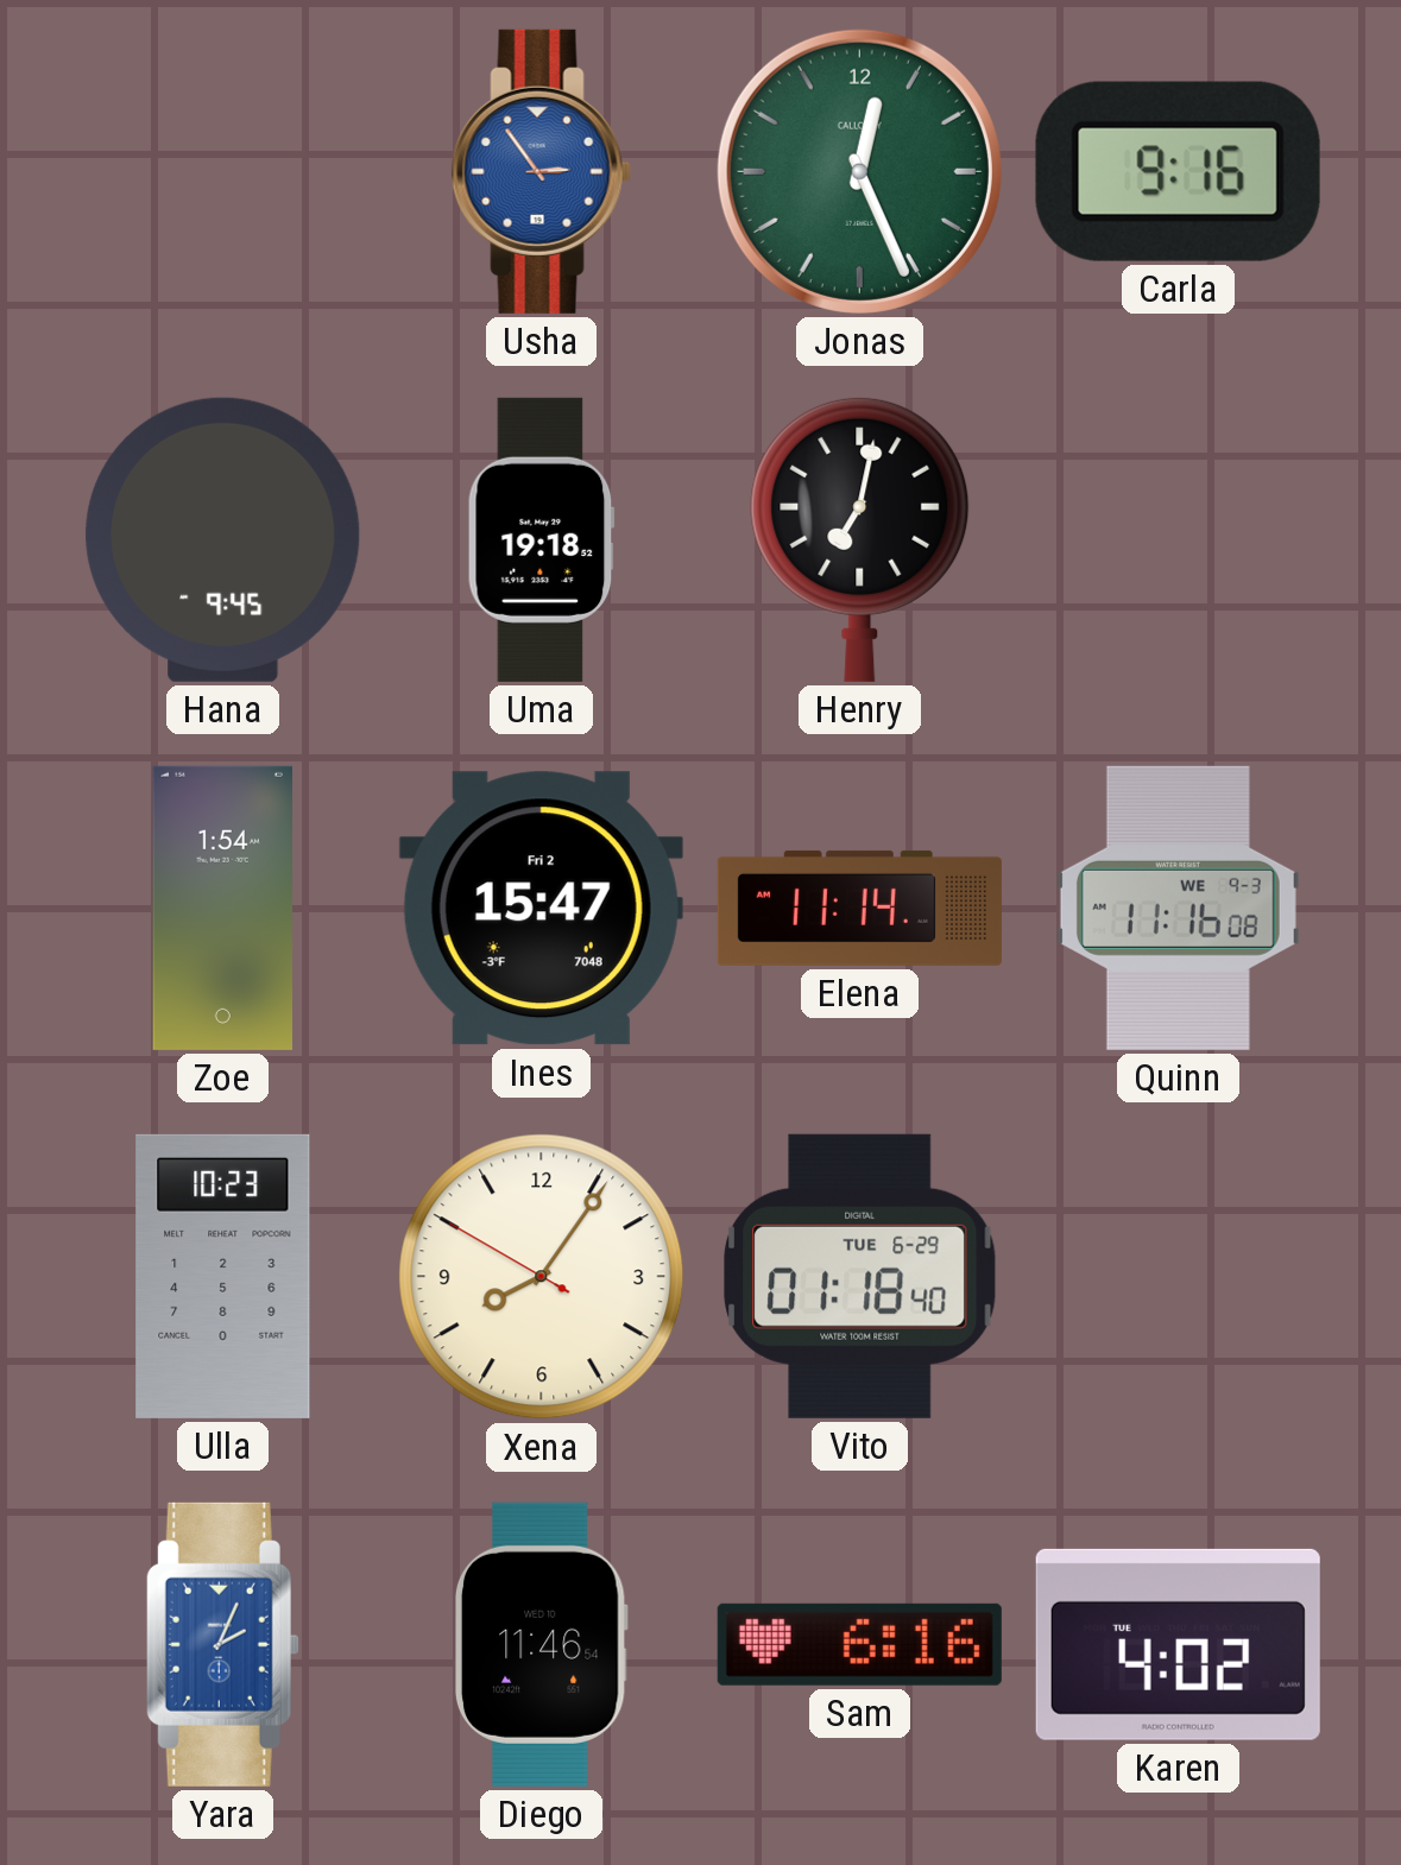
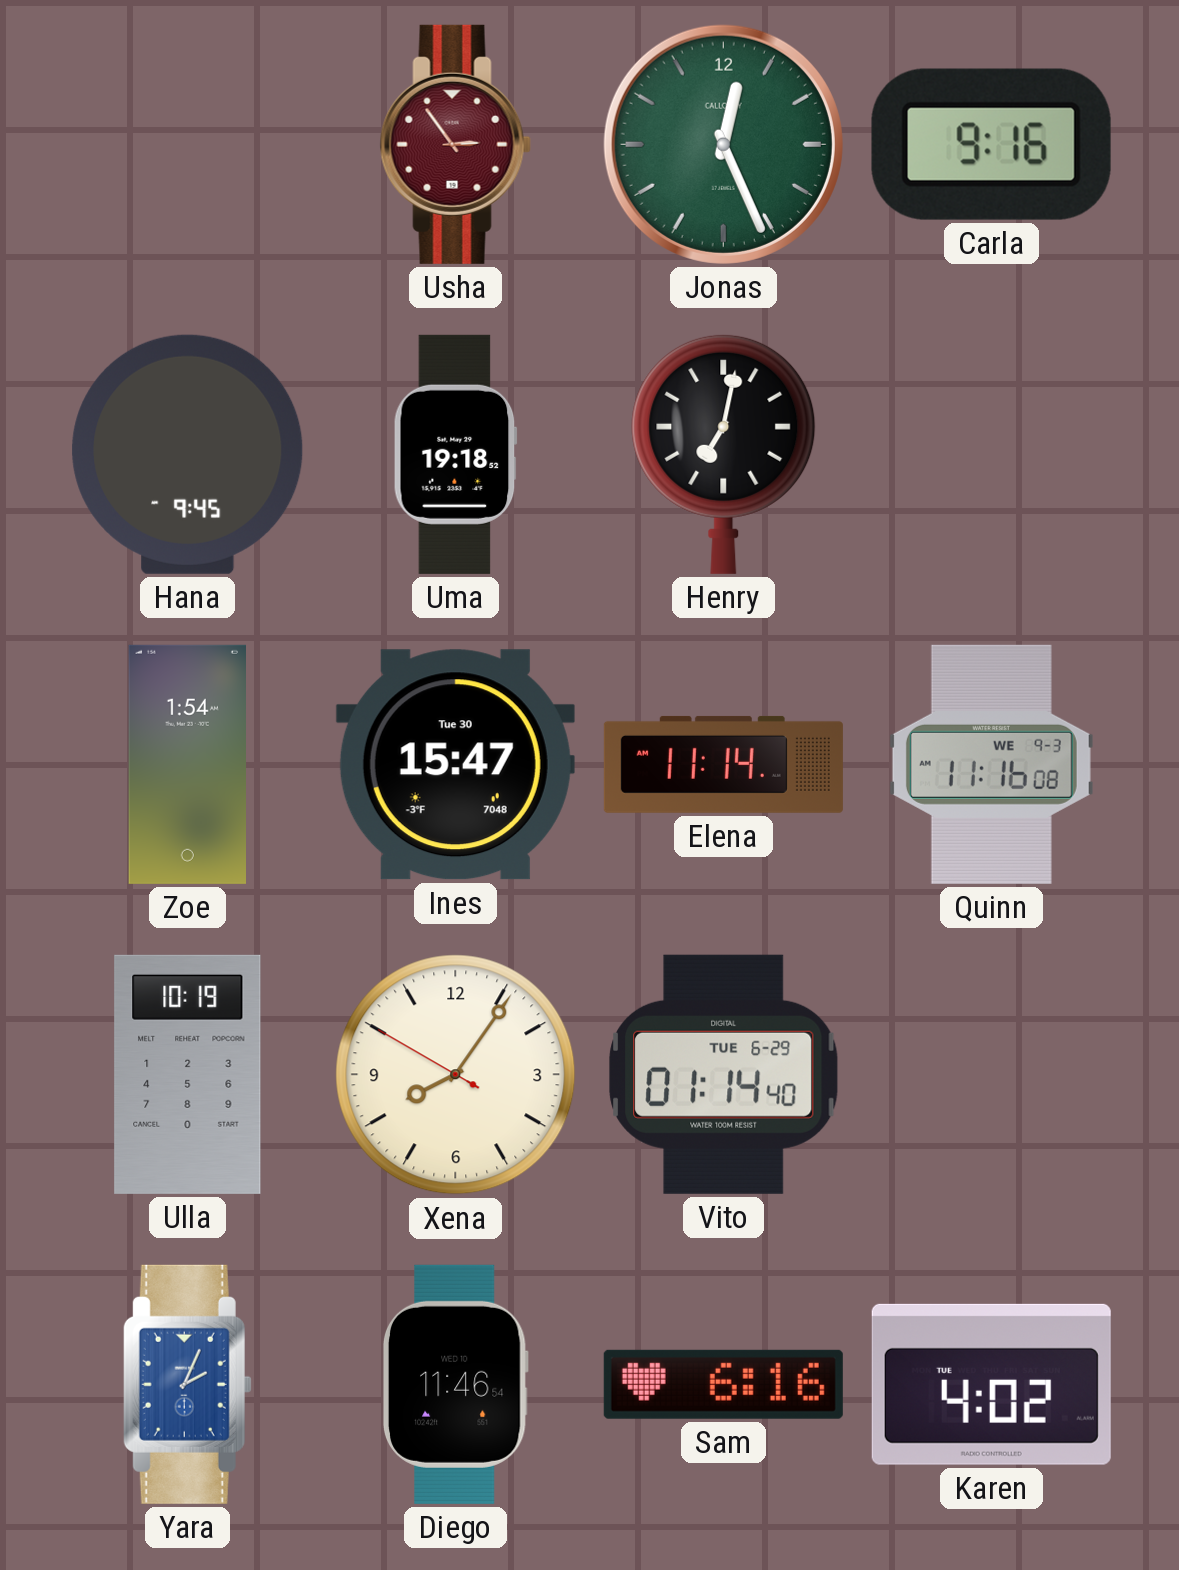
Usha dial: blue -> burgundy
Ines date: Fri 2 -> Tue 30
Ulla: 10:23 -> 10:19
Vito: 01:18 -> 01:14
